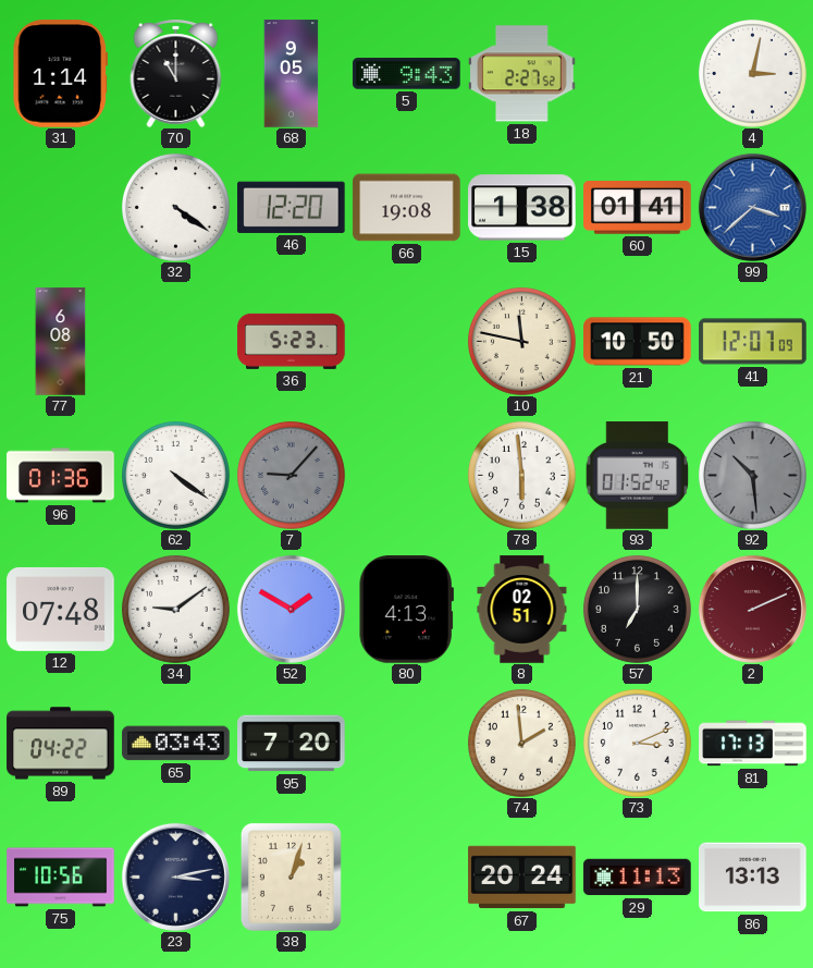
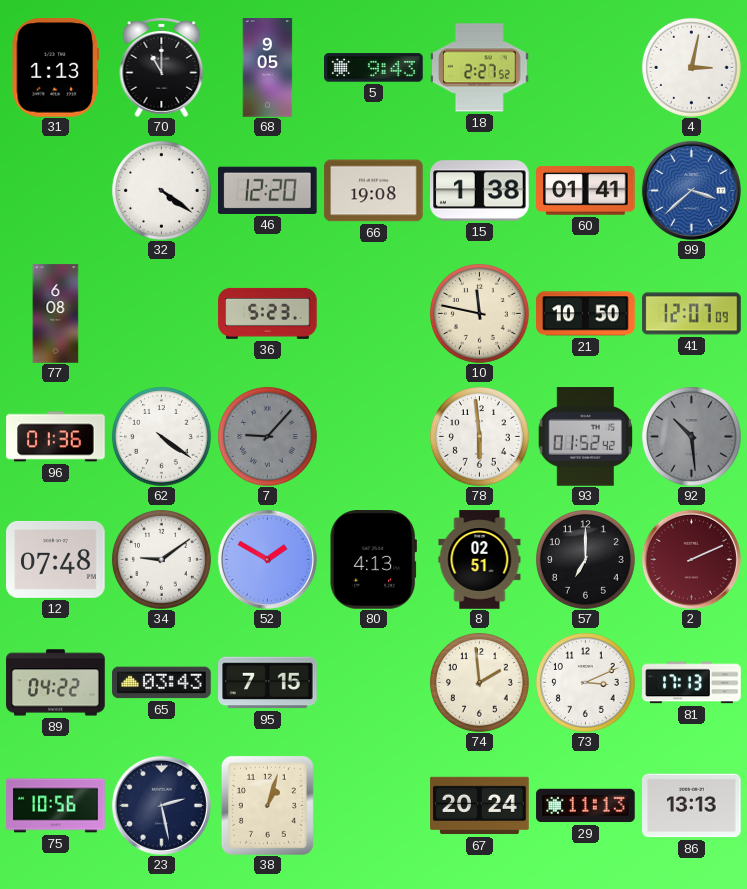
31: 1:14 -> 1:13
95: 7:20 -> 7:15
23: 3:13 -> 2:28
